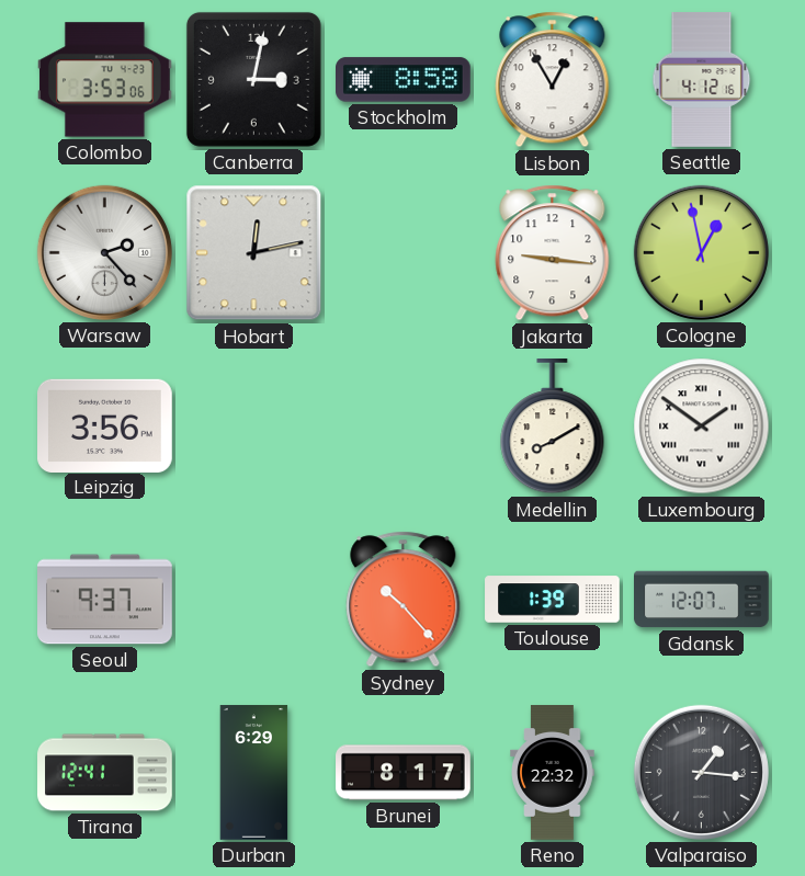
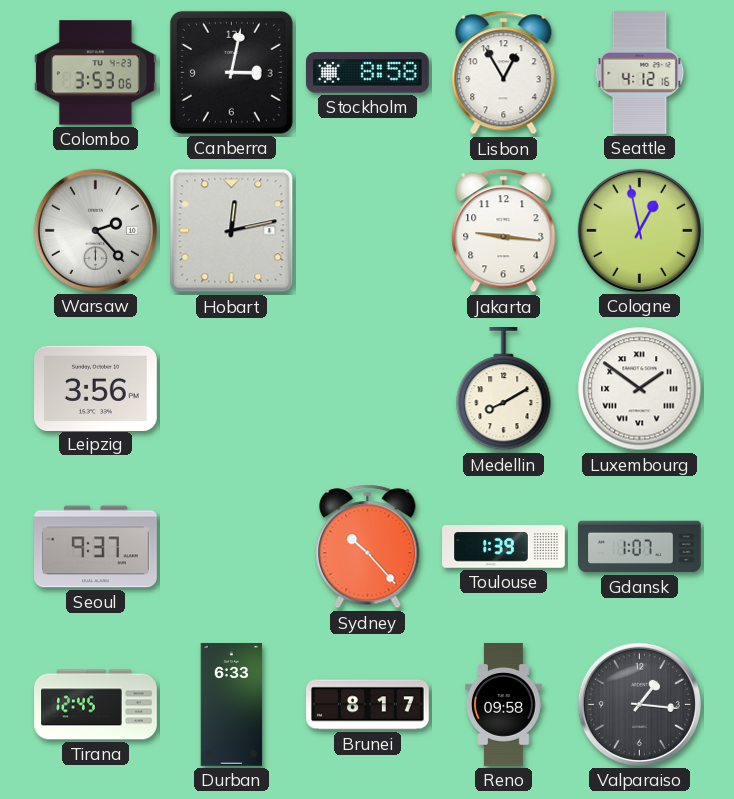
Gdansk: 12:07 -> 1:07
Tirana: 12:41 -> 12:45
Durban: 6:29 -> 6:33
Reno: 22:32 -> 09:58
